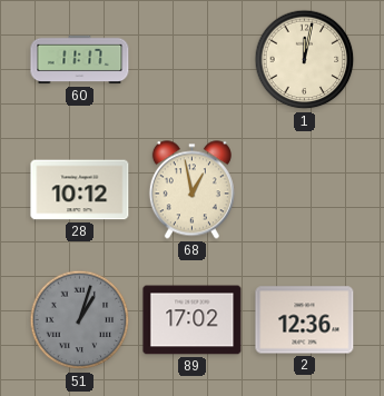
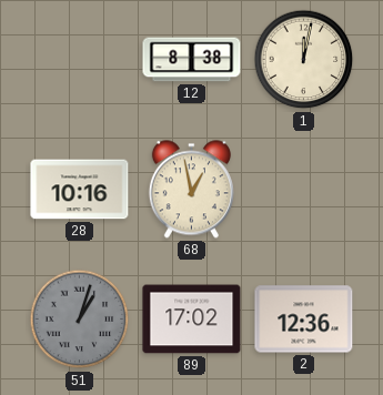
60: 11:17 -> none
12: none -> 8:38
28: 10:12 -> 10:16
